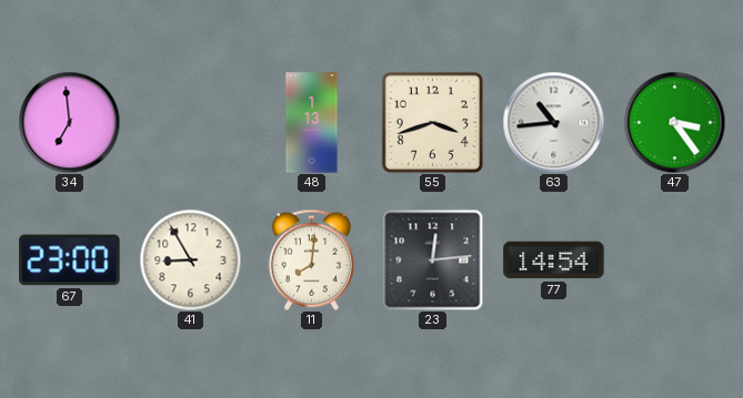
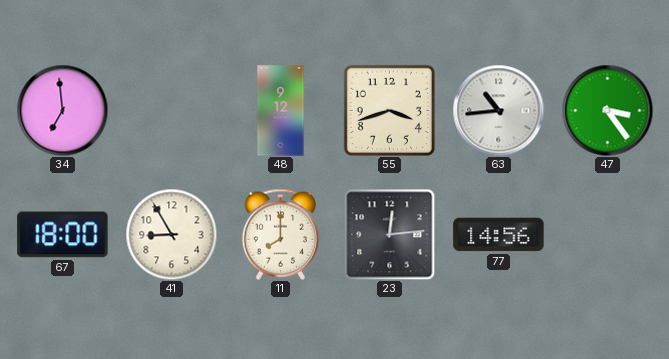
48: 1:13 -> 9:12
67: 23:00 -> 18:00
11: 8:01 -> 8:00
77: 14:54 -> 14:56
